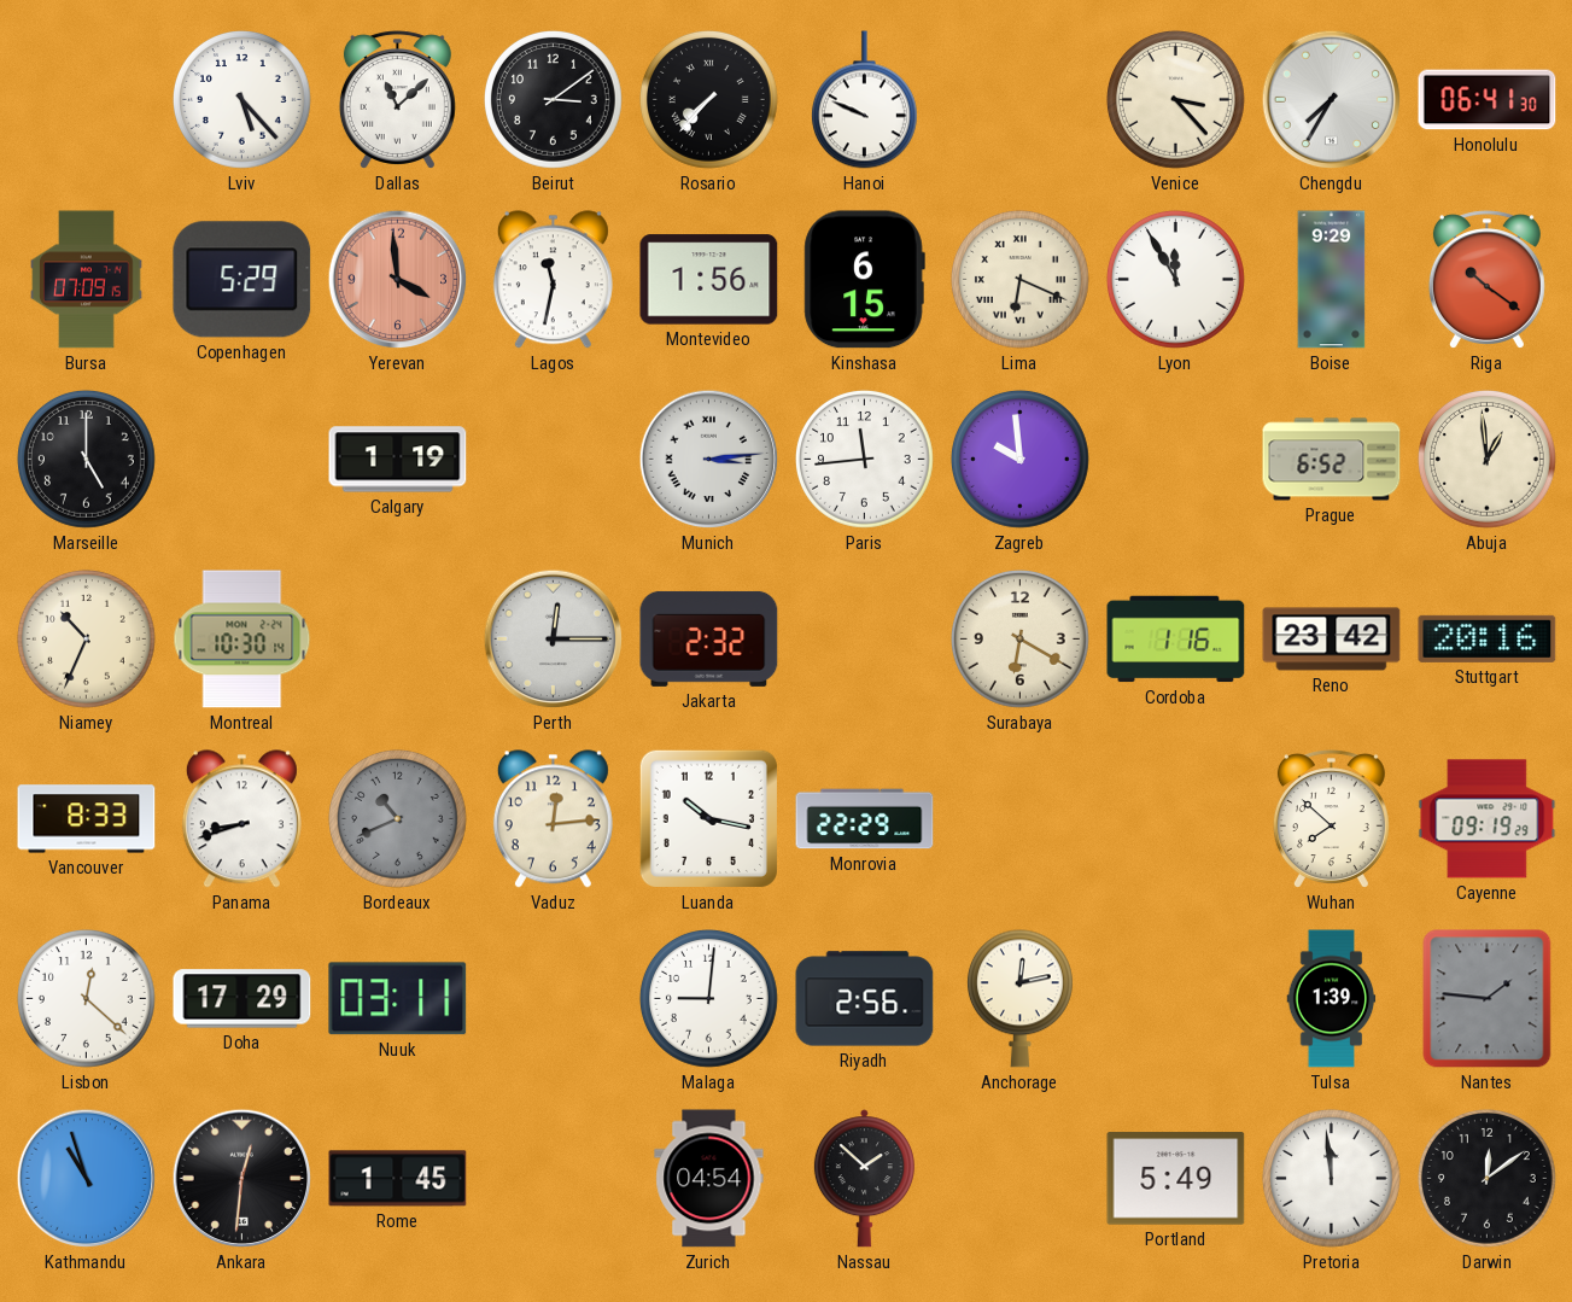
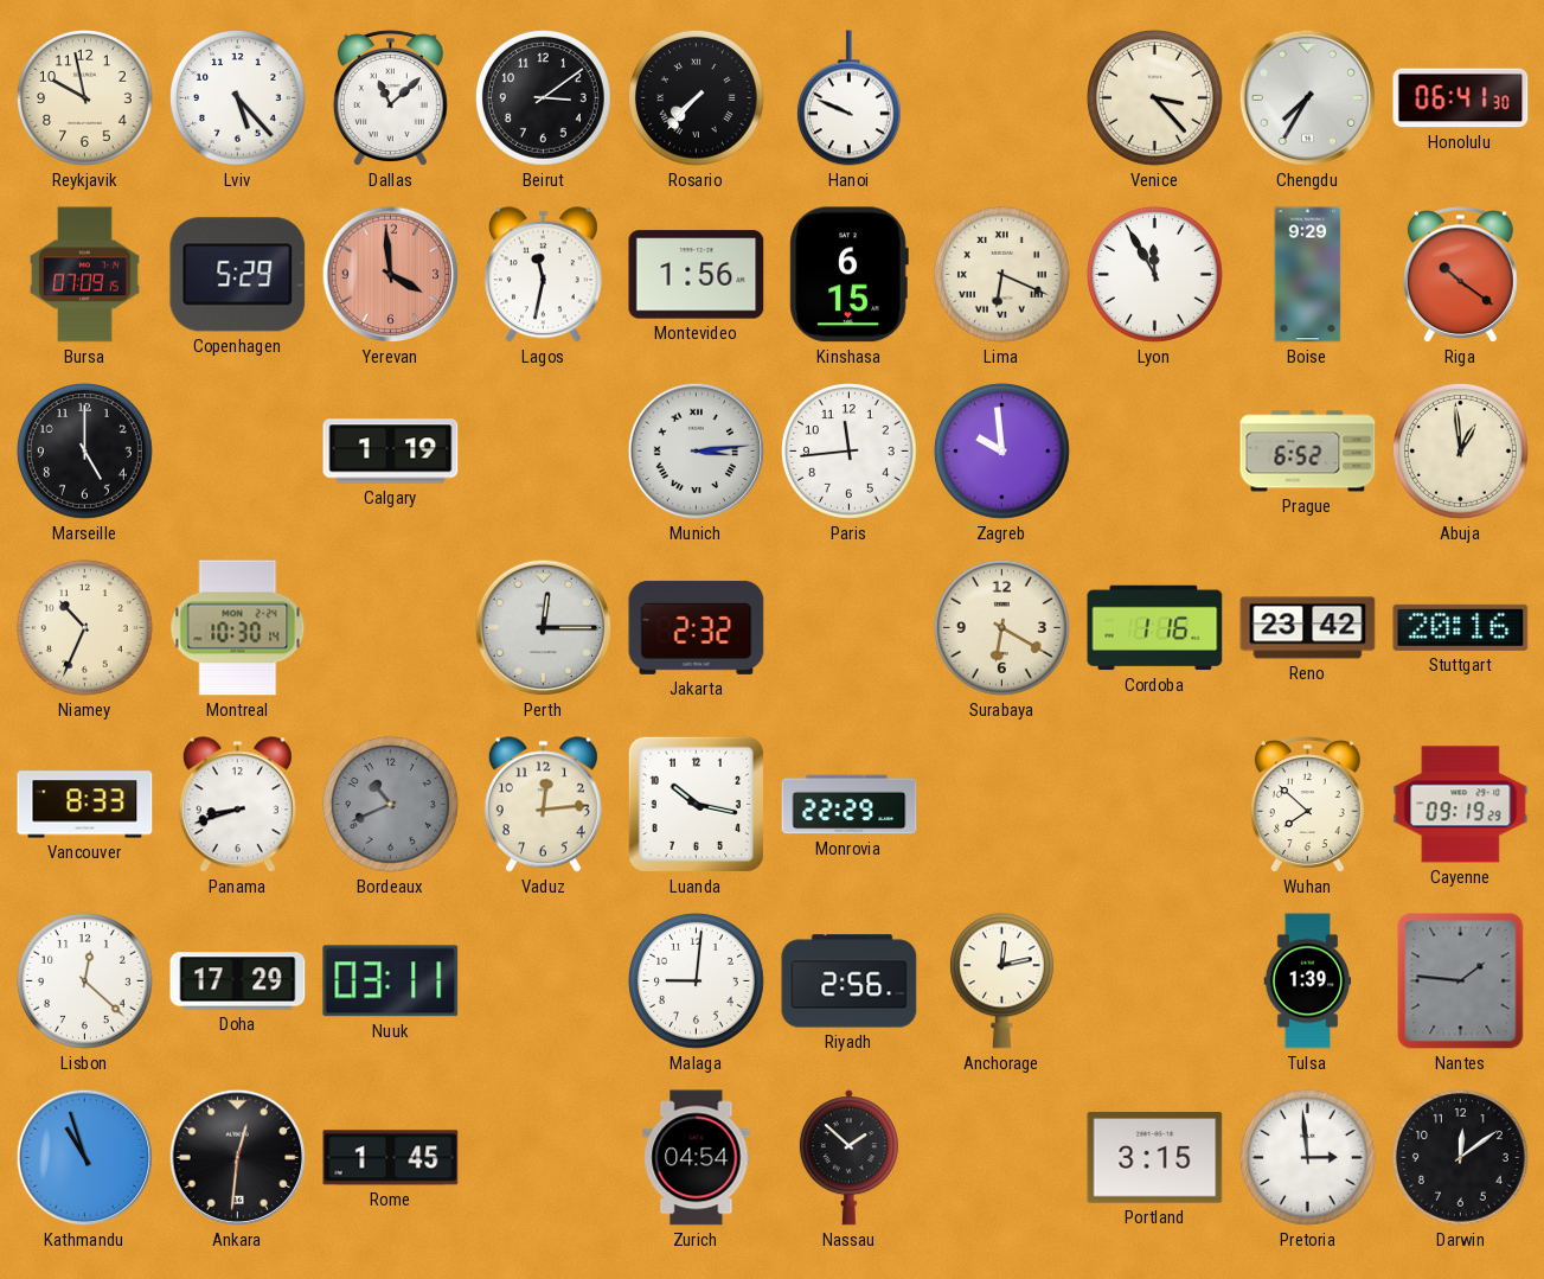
Reykjavik: none -> 9:58
Portland: 5:49 -> 3:15
Pretoria: 11:59 -> 2:59
